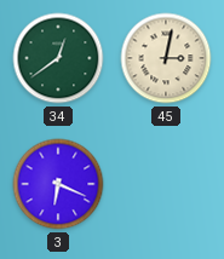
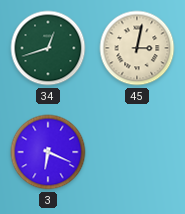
34: 12:39 -> 12:42
